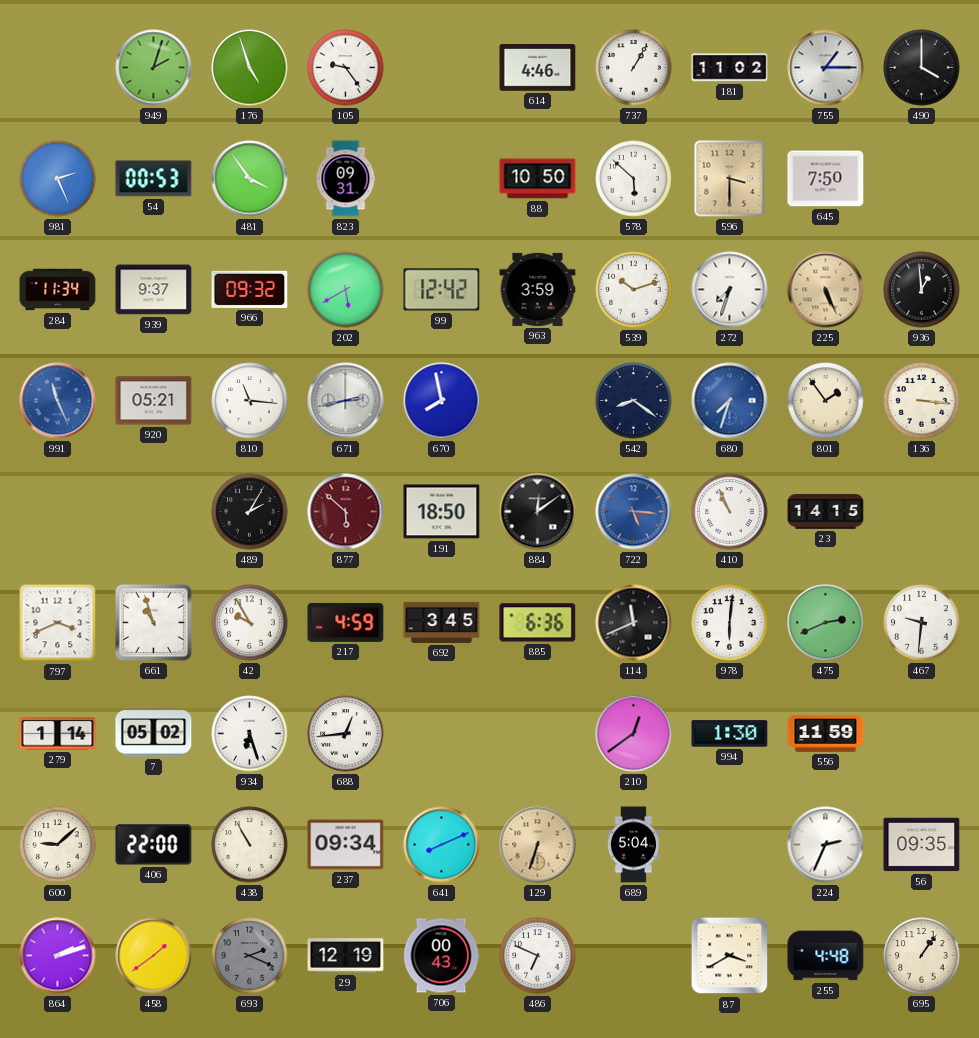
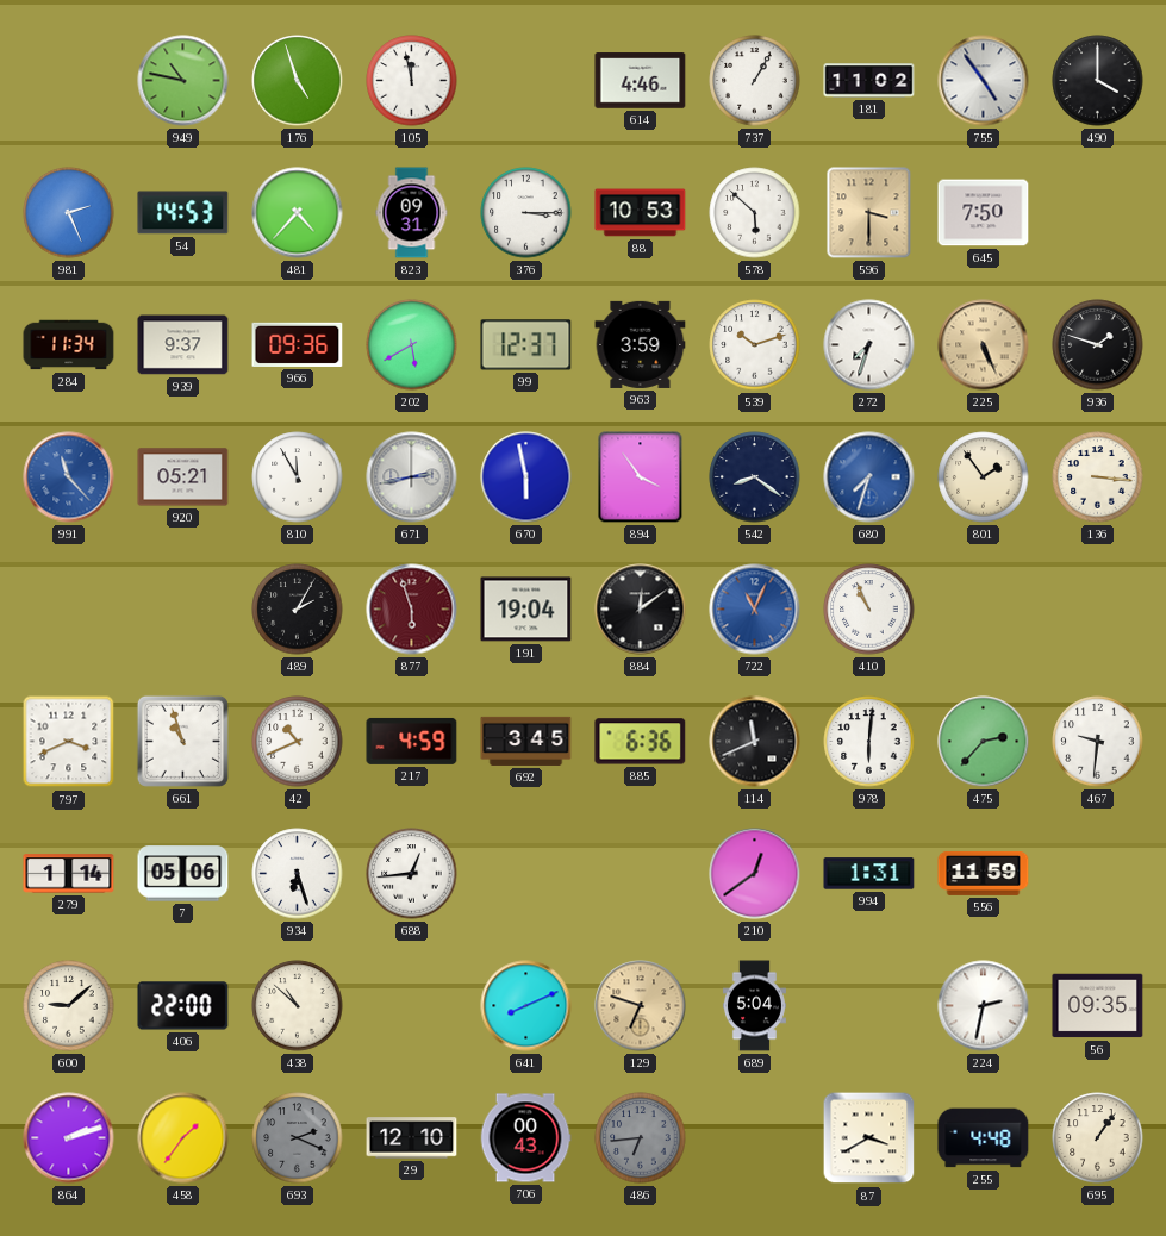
949: 2:03 -> 10:47
105: 9:24 -> 11:58
755: 1:15 -> 4:54
54: 00:53 -> 14:53
481: 3:54 -> 4:37
376: none -> 3:15
88: 10:50 -> 10:53
966: 09:32 -> 09:36
99: 12:42 -> 12:37
936: 12:59 -> 1:48
991: 11:26 -> 11:23
810: 11:16 -> 11:55
670: 7:58 -> 5:58
894: none -> 3:54
877: 5:52 -> 5:57
191: 18:50 -> 19:04
722: 5:16 -> 11:04
23: 14:15 -> none
42: 9:55 -> 10:41
475: 2:41 -> 2:37
7: 05:02 -> 05:06
994: 1:30 -> 1:31
438: 10:55 -> 10:52
237: 09:34 -> none
129: 6:33 -> 6:48
224: 2:34 -> 2:32
458: 1:39 -> 1:36
29: 12:19 -> 12:10
486: 6:49 -> 6:44
486 dial: white -> grey
